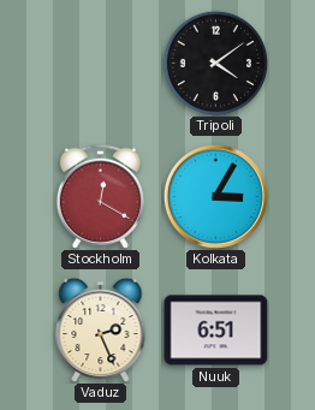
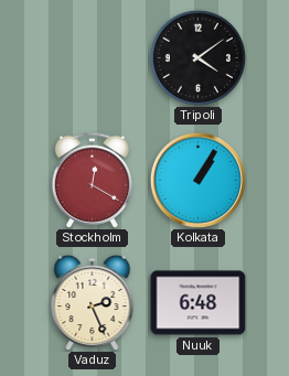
Kolkata: 3:05 -> 1:05
Nuuk: 6:51 -> 6:48
